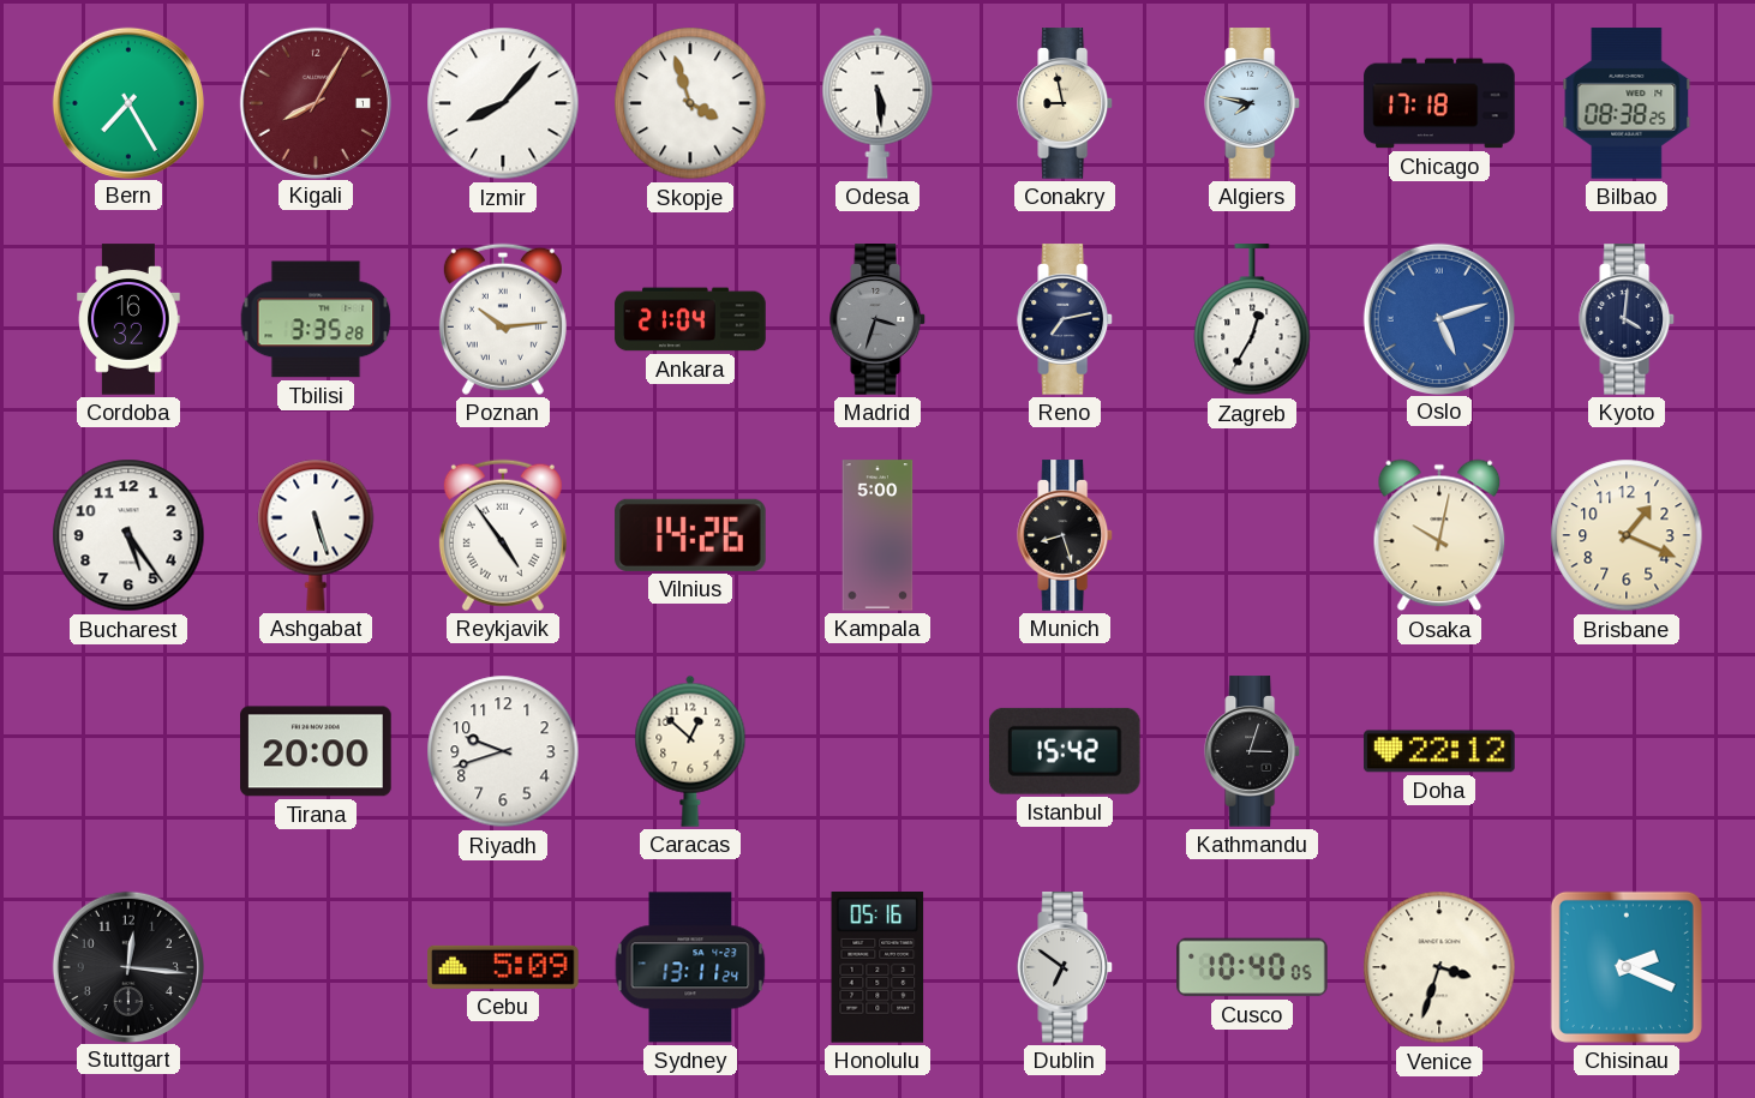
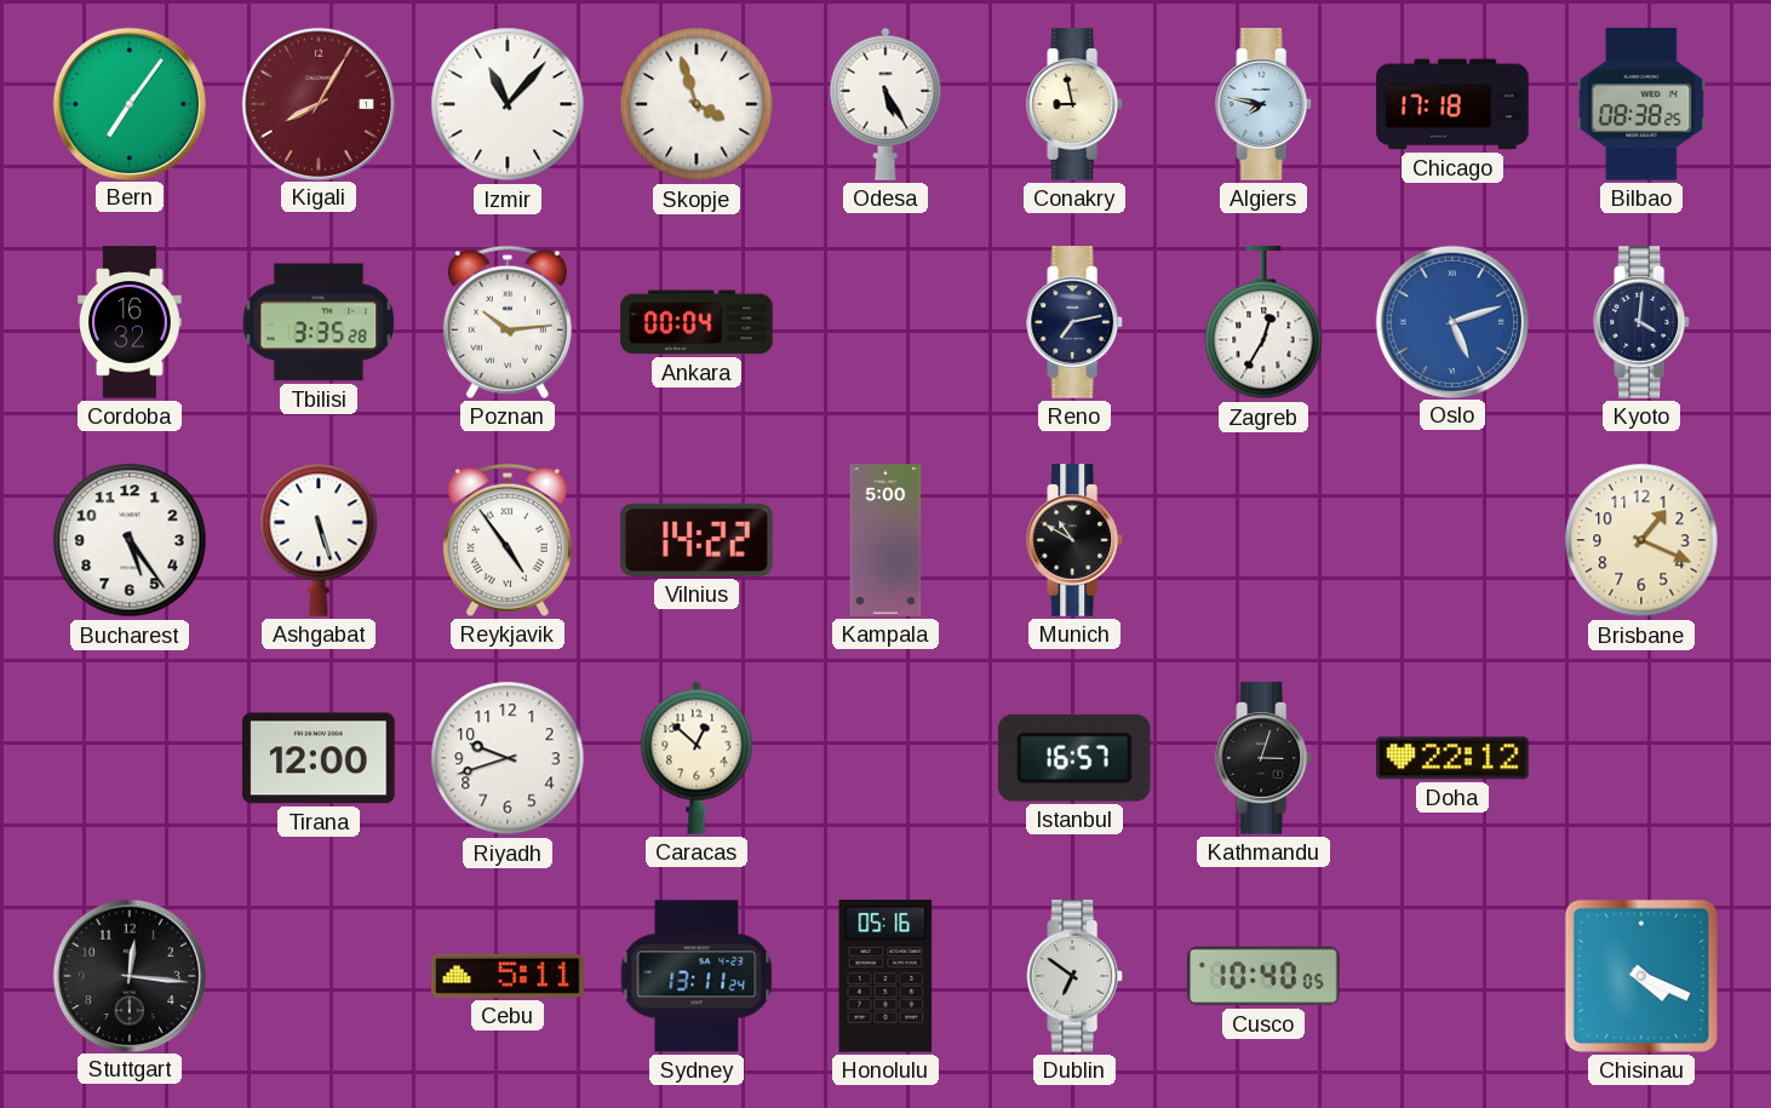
Bern: 7:25 -> 7:06
Izmir: 8:07 -> 11:07
Odesa: 5:29 -> 5:25
Ankara: 21:04 -> 00:04
Madrid: 3:33 -> none
Vilnius: 14:26 -> 14:22
Munich: 8:27 -> 10:50
Osaka: 10:02 -> none
Tirana: 20:00 -> 12:00
Istanbul: 15:42 -> 16:57
Cebu: 5:09 -> 5:11
Venice: 3:33 -> none
Chisinau: 2:19 -> 4:19
